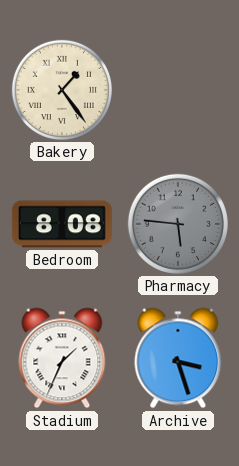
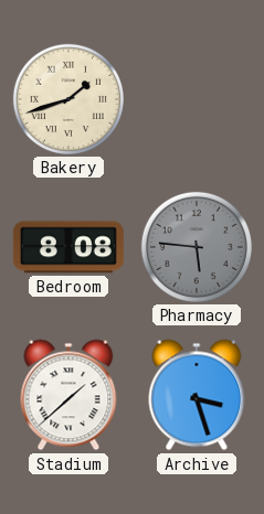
Bakery: 1:24 -> 1:42
Stadium: 1:34 -> 1:38
